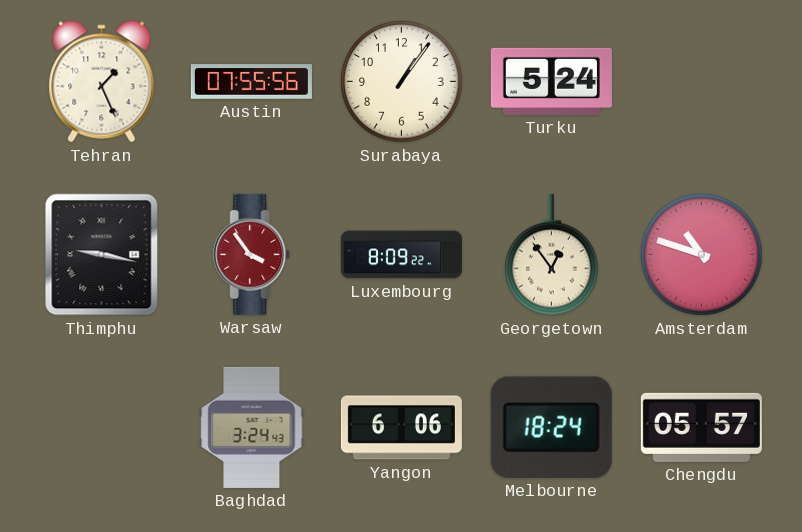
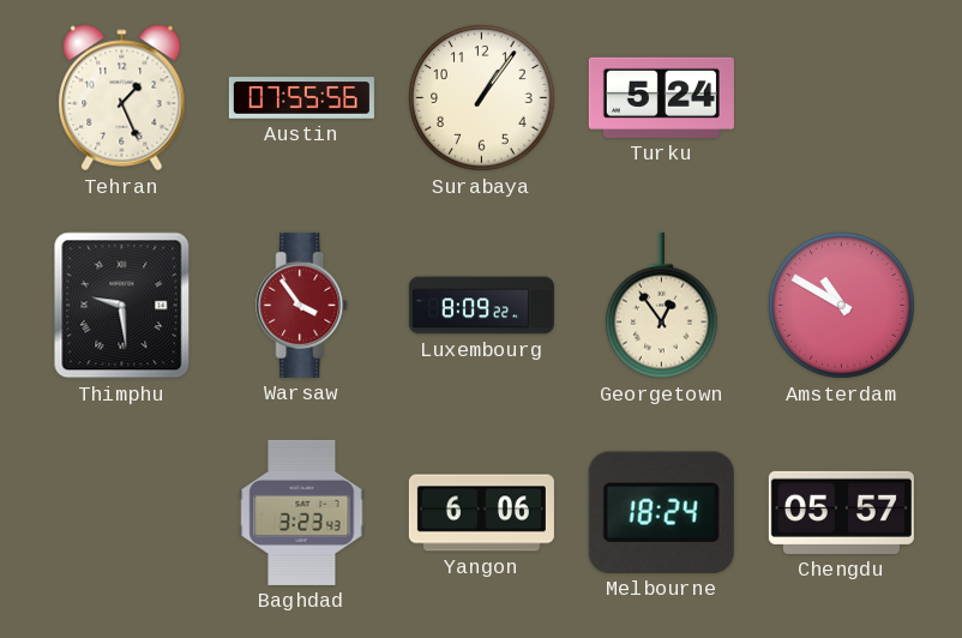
Thimphu: 9:17 -> 9:29
Amsterdam: 10:48 -> 10:50
Baghdad: 3:24 -> 3:23
